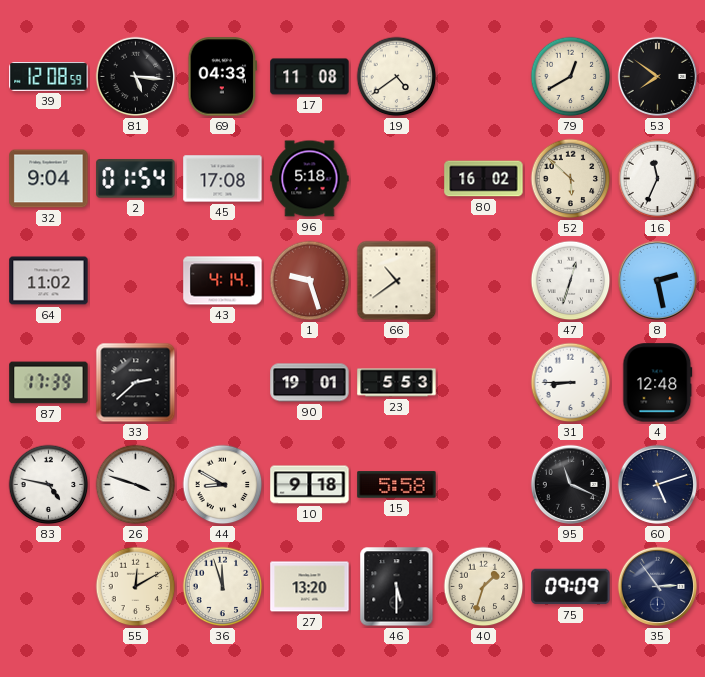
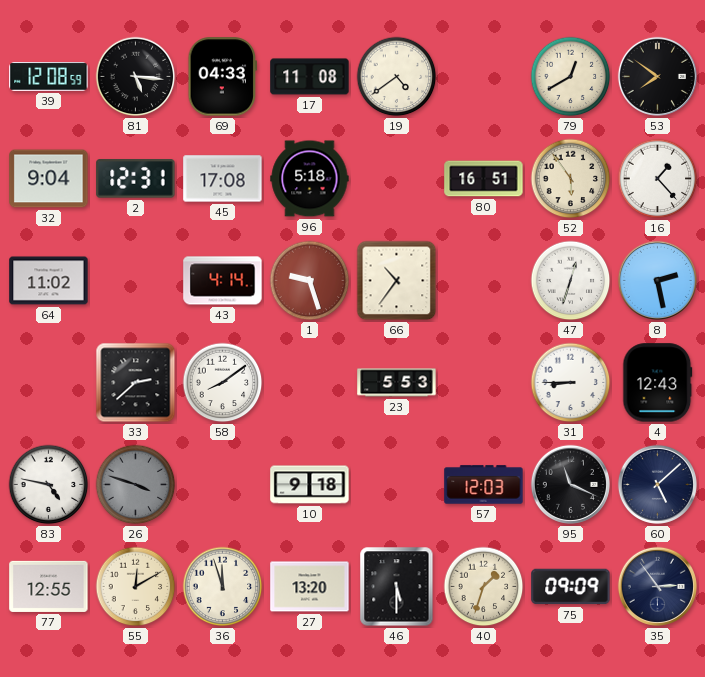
2: 01:54 -> 12:31
80: 16:02 -> 16:51
52: 5:52 -> 5:54
16: 11:34 -> 1:23
66: 10:39 -> 10:36
87: 17:39 -> none
58: none -> 8:09
90: 19:01 -> none
4: 12:48 -> 12:43
26 dial: white -> grey
44: 8:50 -> none
15: 5:58 -> none
57: none -> 12:03
60: 5:12 -> 5:08
77: none -> 12:55
